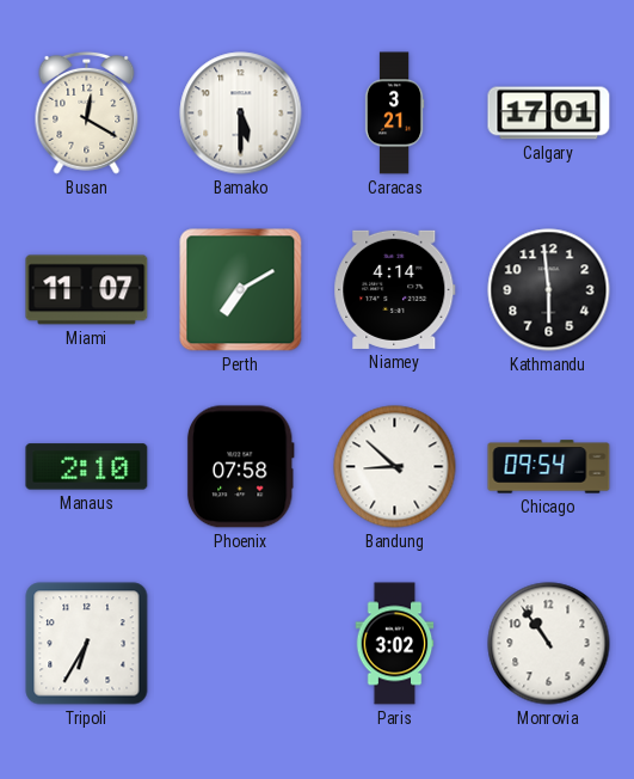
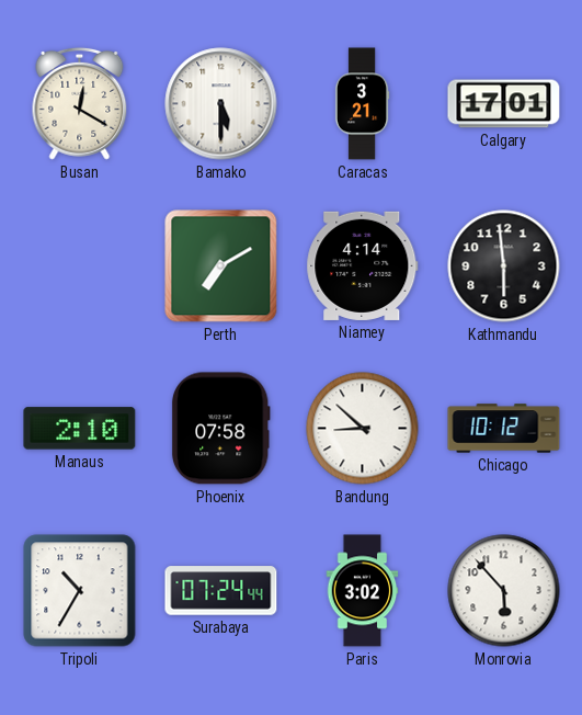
Miami: 11:07 -> none
Chicago: 09:54 -> 10:12
Tripoli: 6:35 -> 10:35
Surabaya: none -> 07:24
Monrovia: 10:54 -> 5:53
